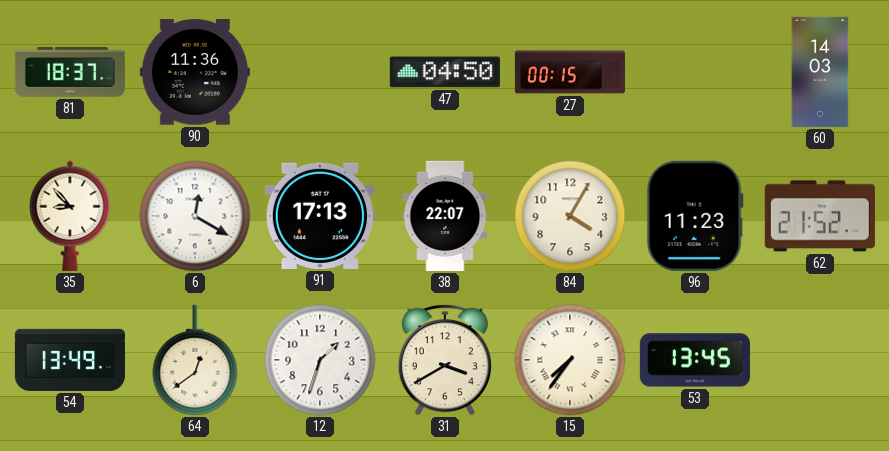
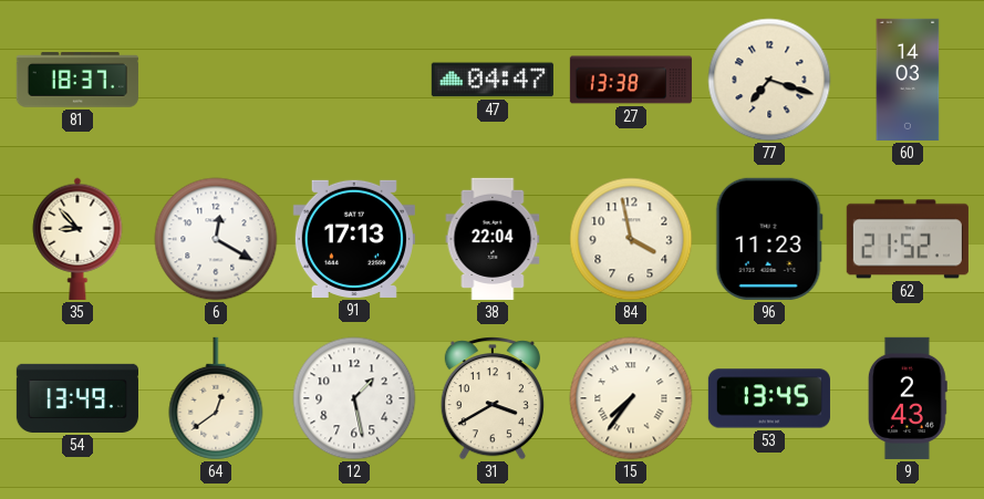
90: 11:36 -> none
47: 04:50 -> 04:47
27: 00:15 -> 13:38
77: none -> 7:18
38: 22:07 -> 22:04
84: 4:05 -> 3:58
12: 1:33 -> 1:28
9: none -> 2:43
